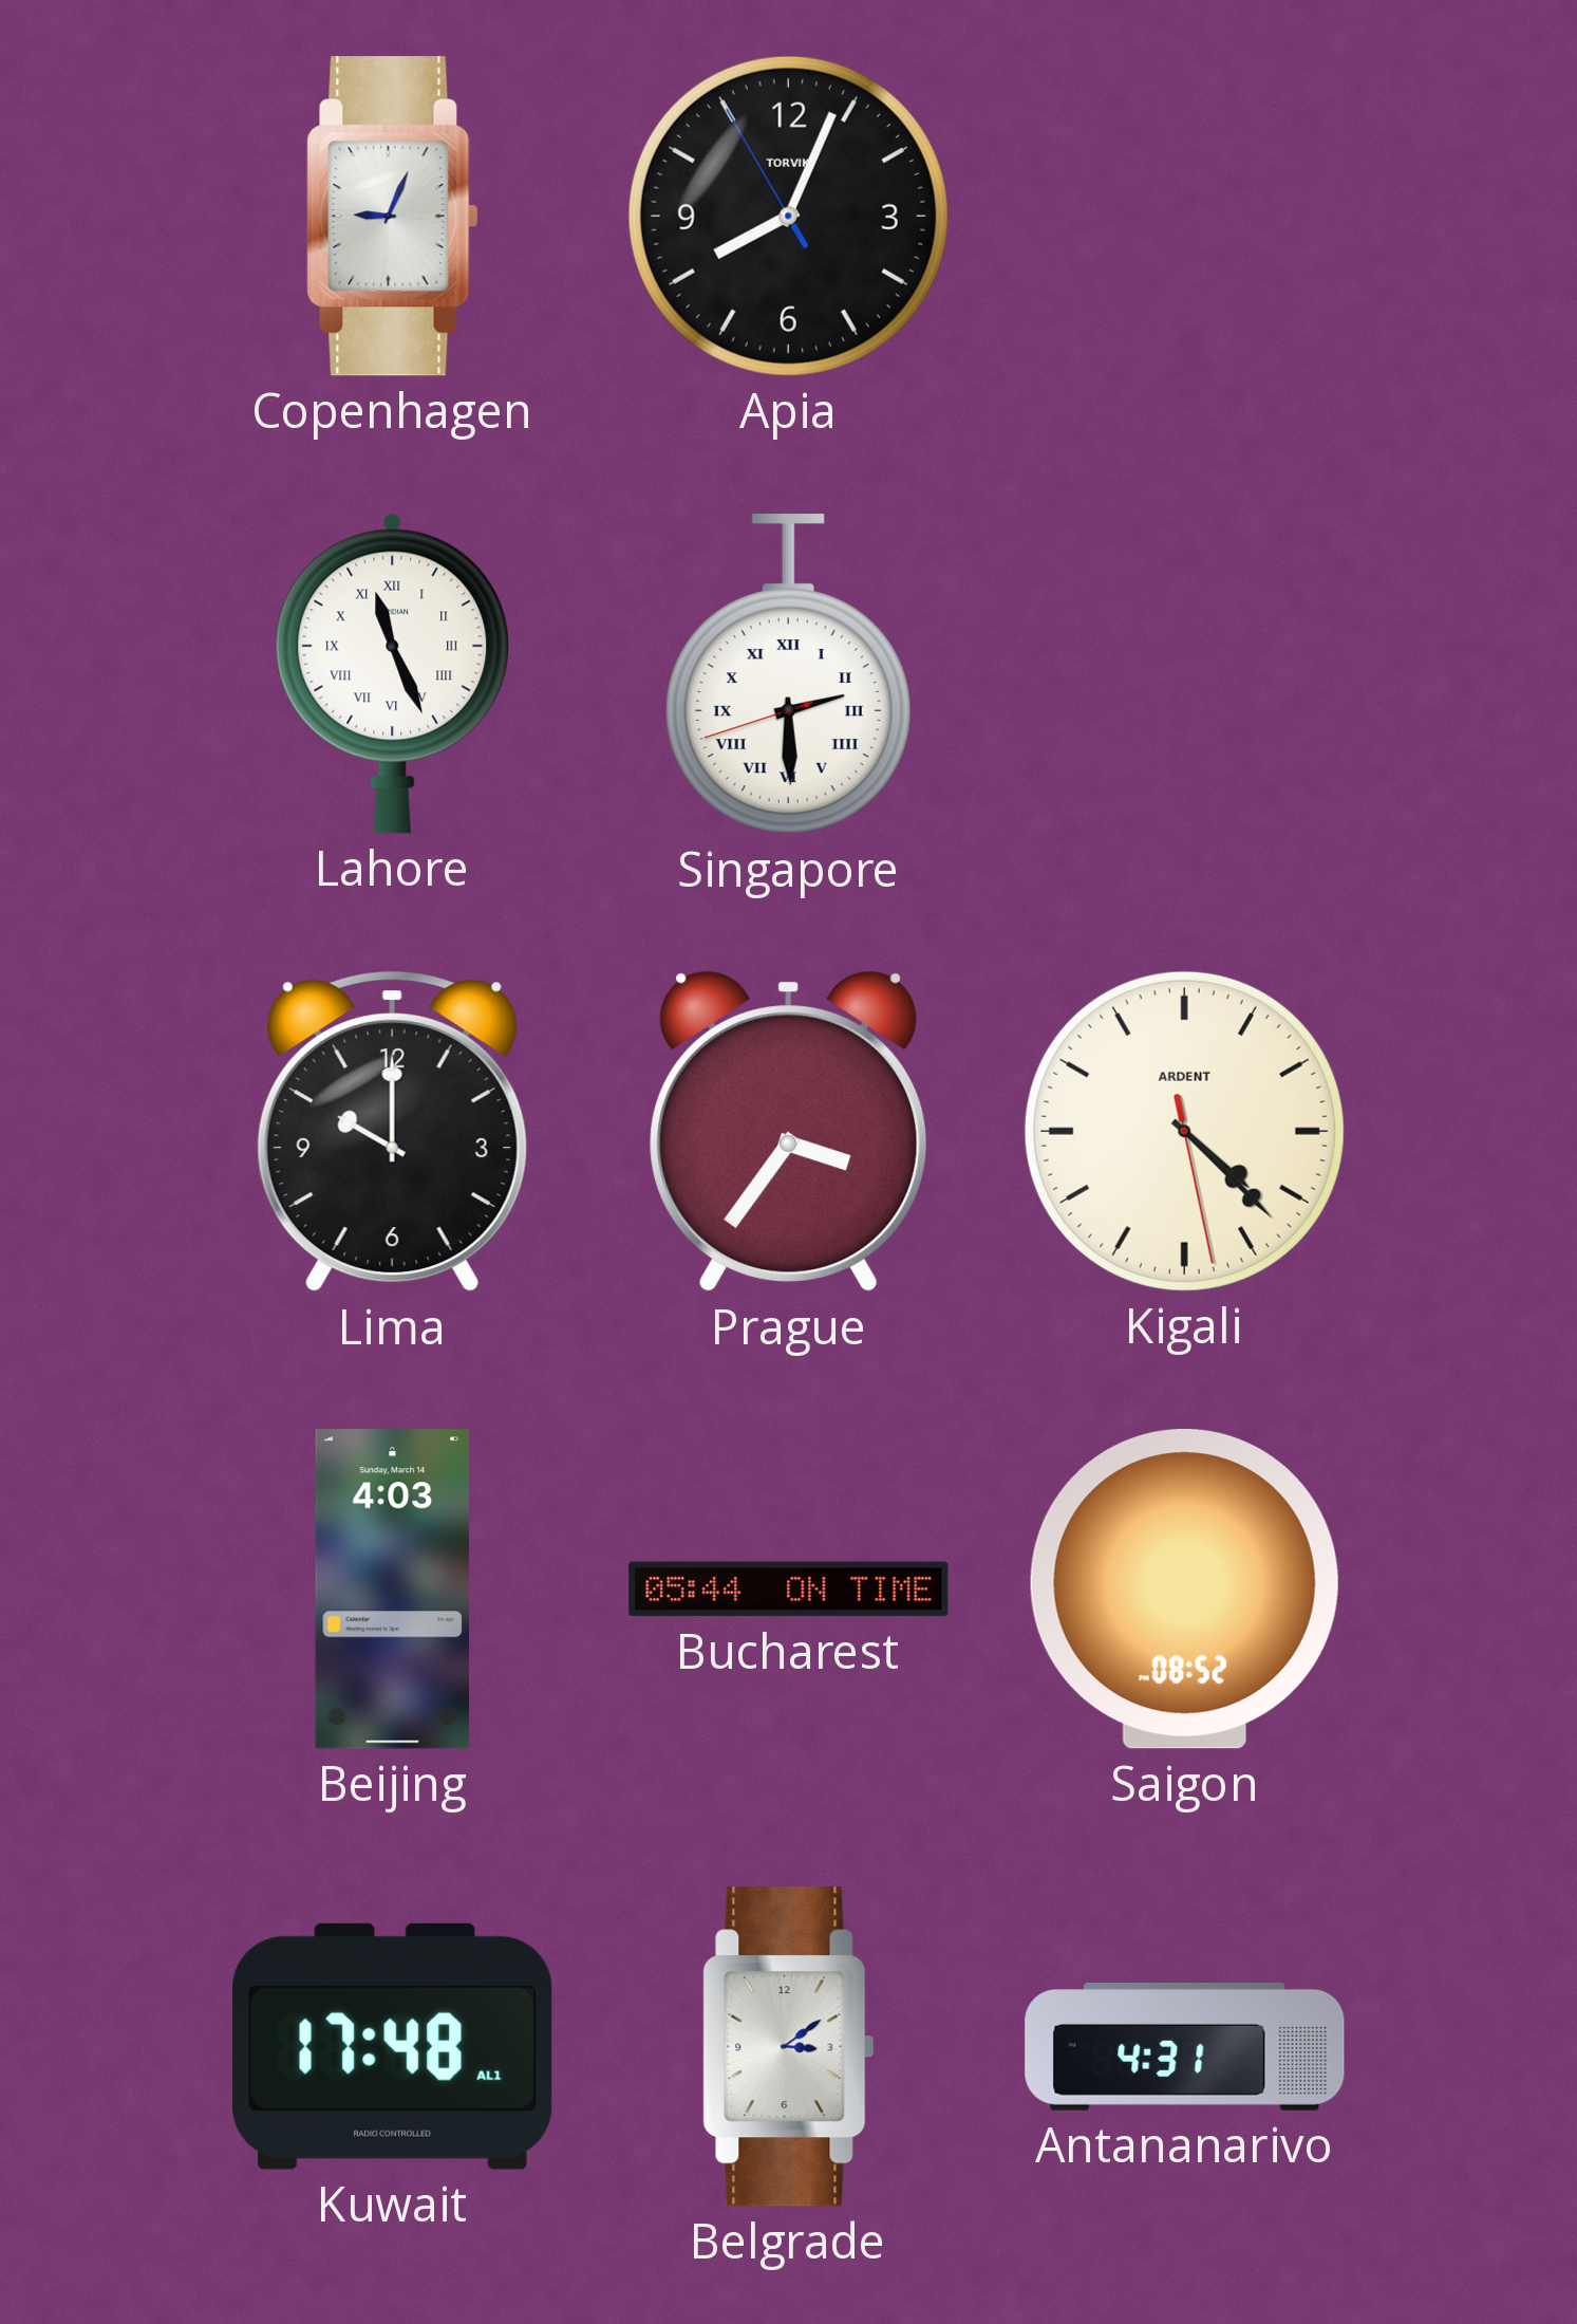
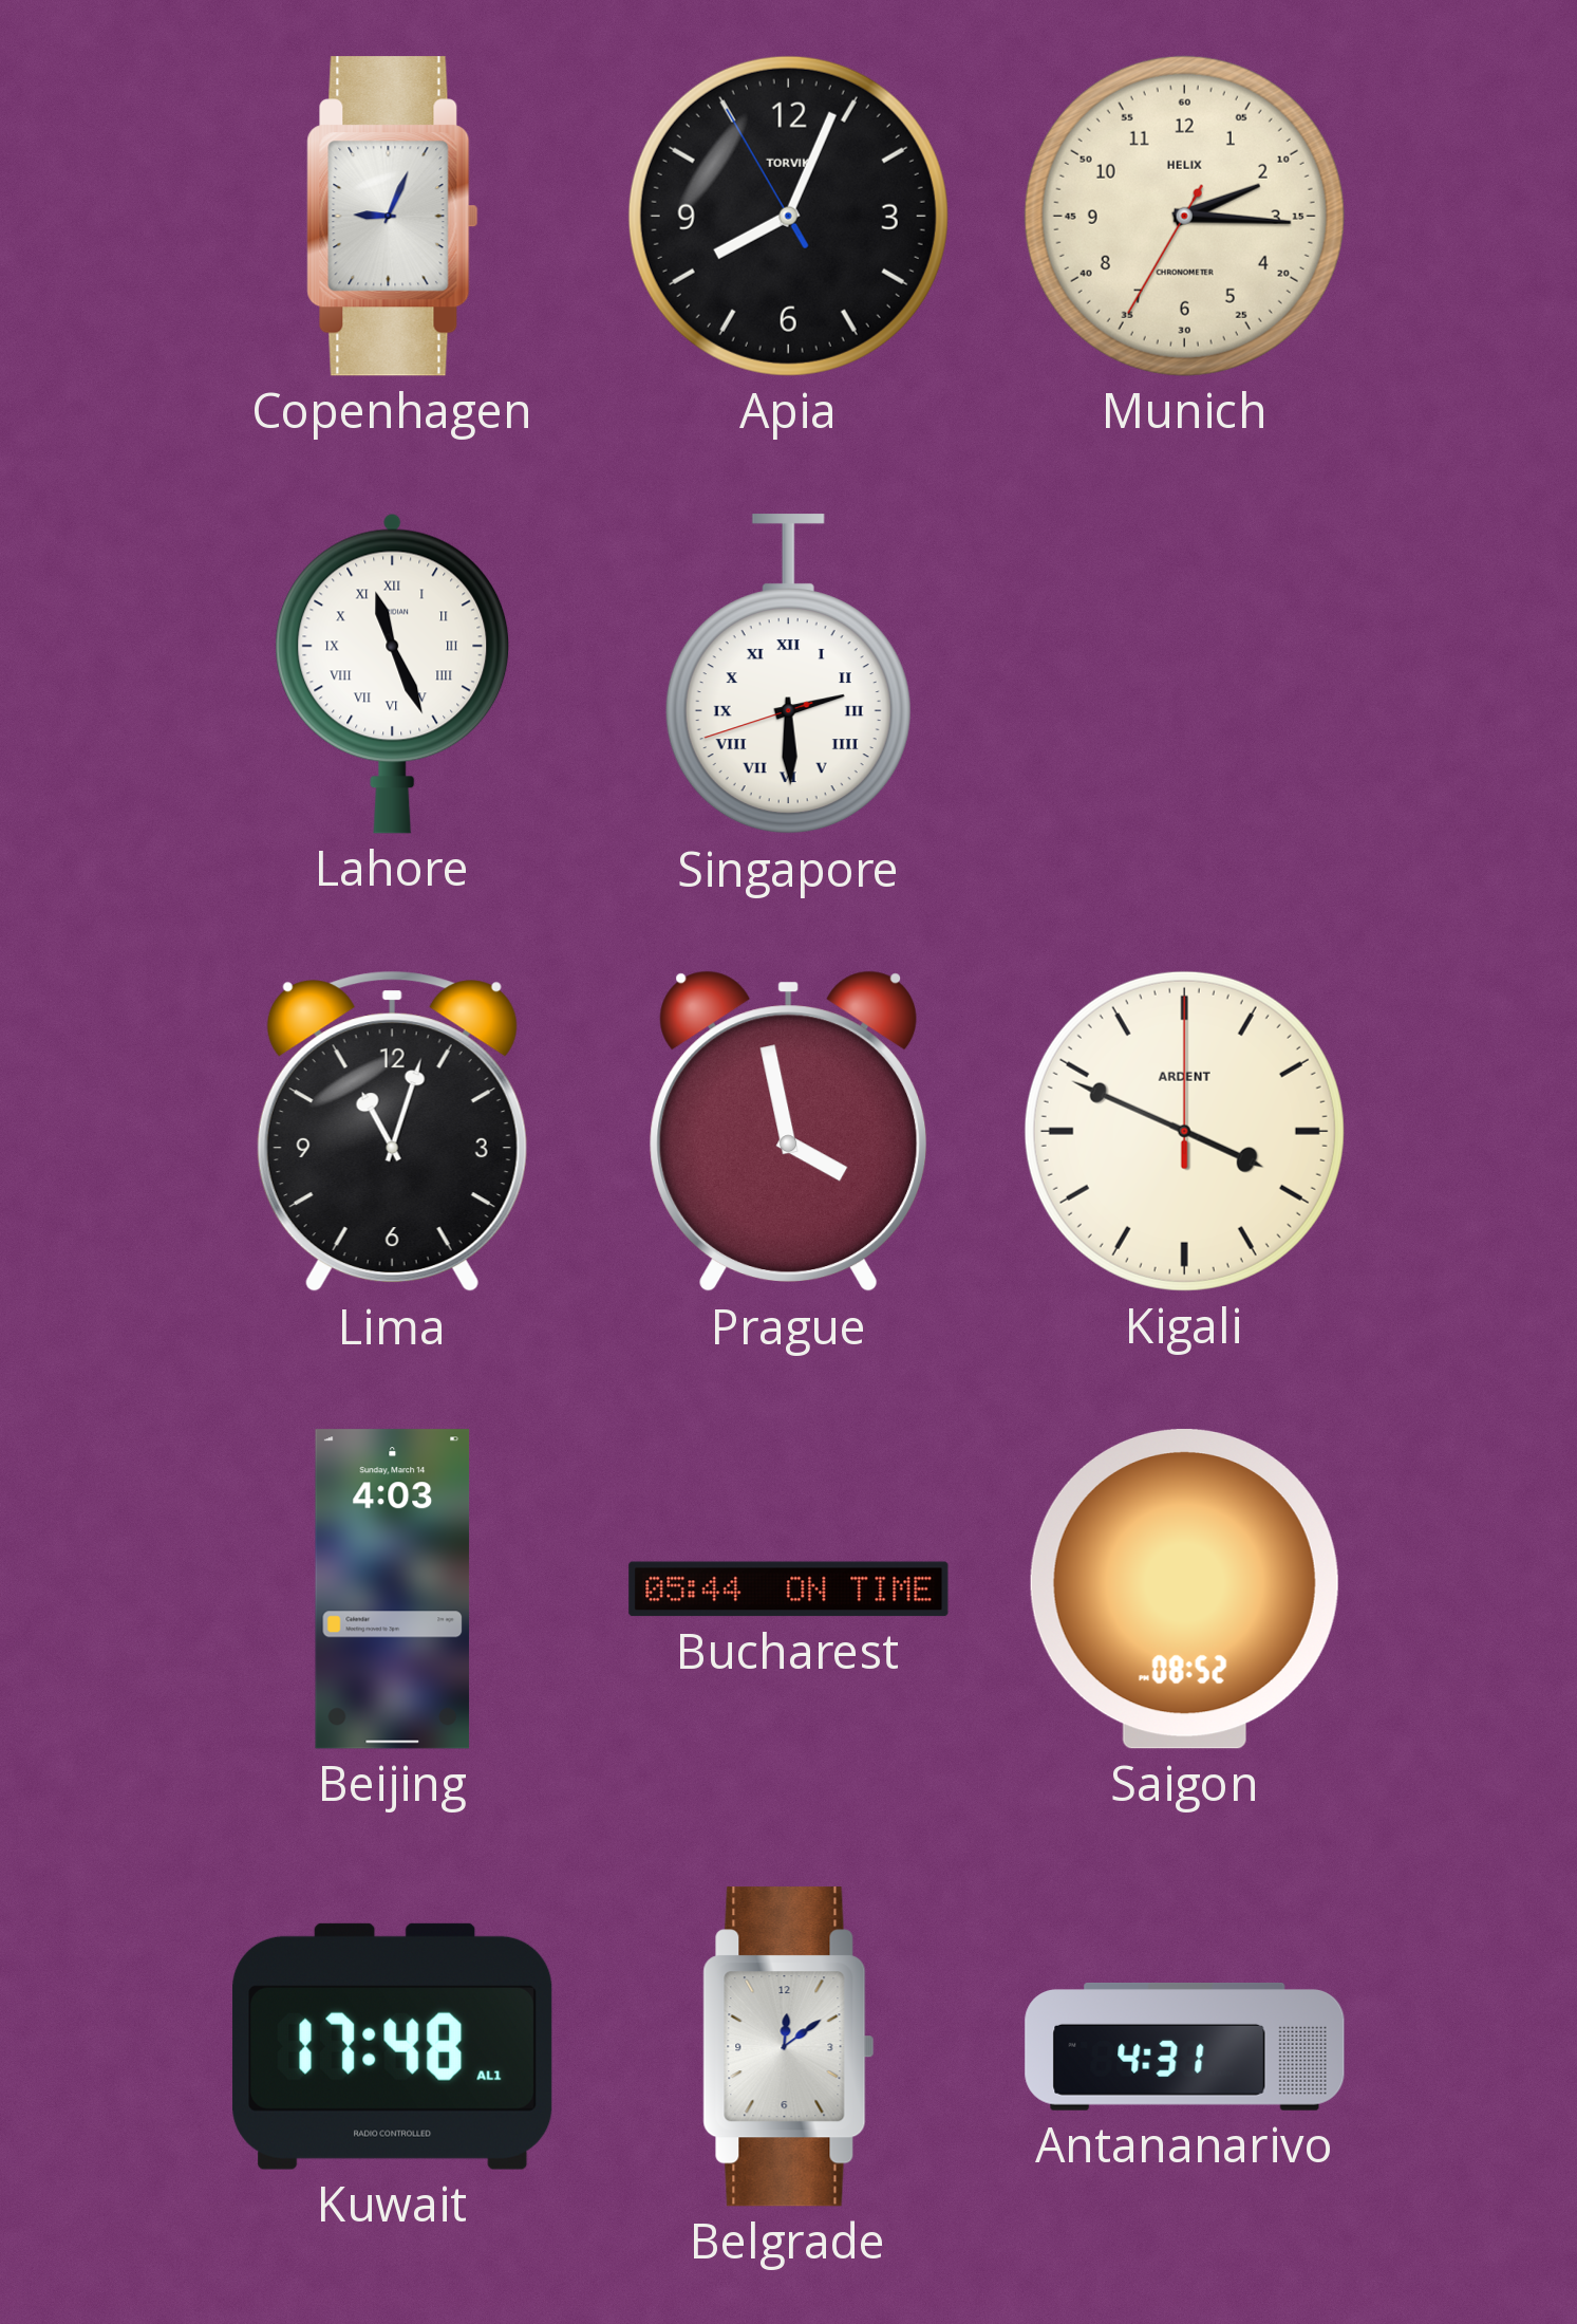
Munich: none -> 2:15
Lima: 10:00 -> 11:03
Prague: 3:36 -> 3:58
Kigali: 4:22 -> 3:49
Belgrade: 3:09 -> 12:09
